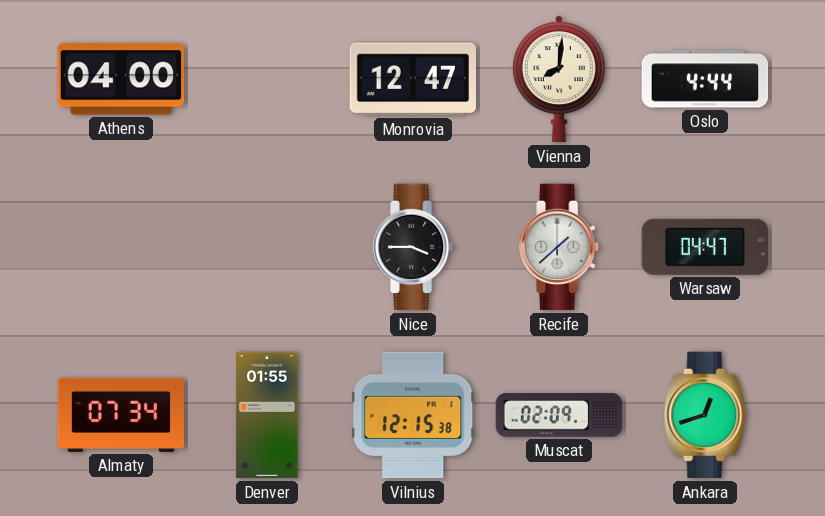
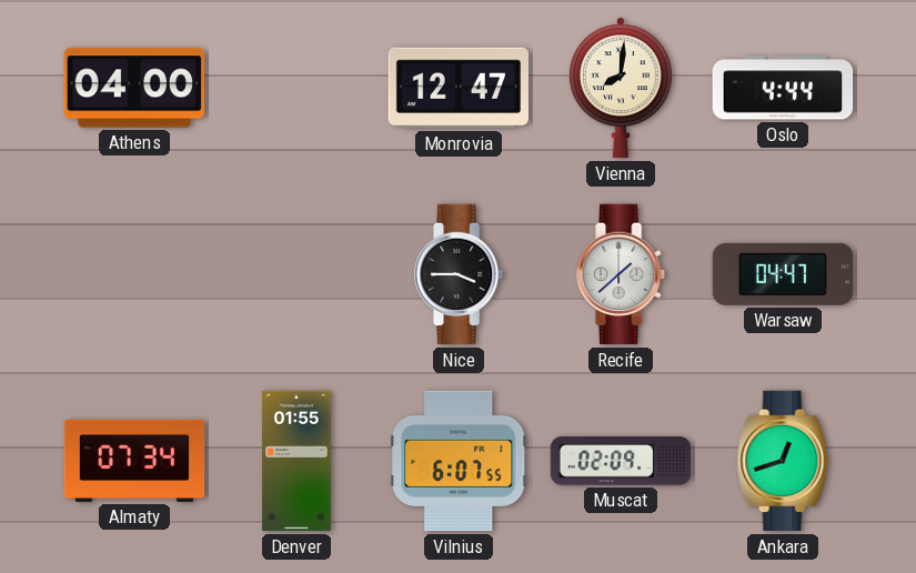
Vilnius: 12:15 -> 6:07
